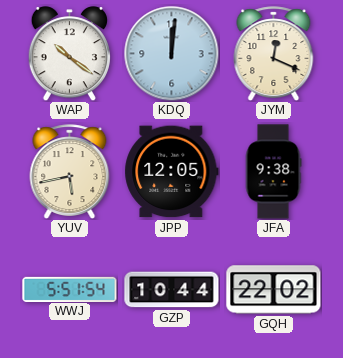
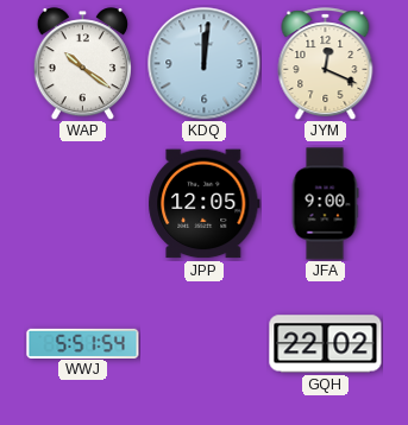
YUV: 5:43 -> none
JFA: 9:38 -> 9:00
GZP: 10:44 -> none
